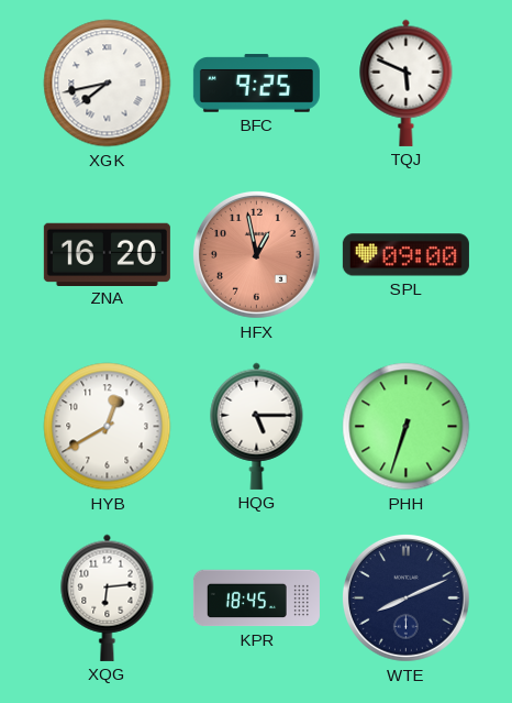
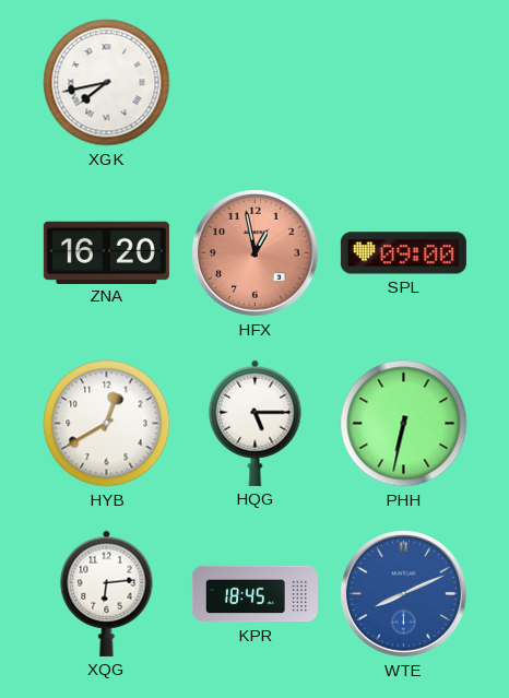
BFC: 9:25 -> none
TQJ: 5:49 -> none
PHH: 6:33 -> 6:32
WTE dial: navy -> blue
